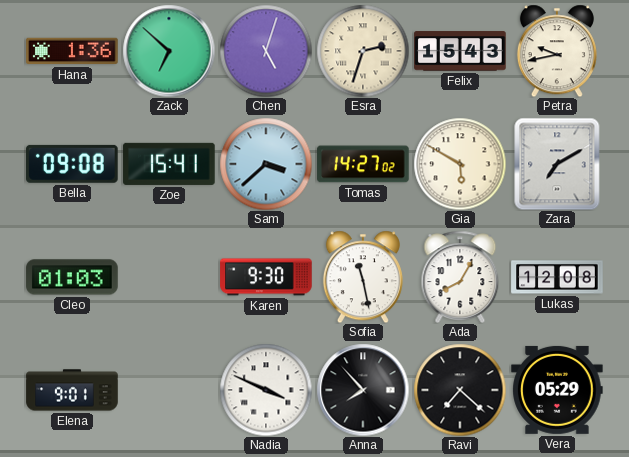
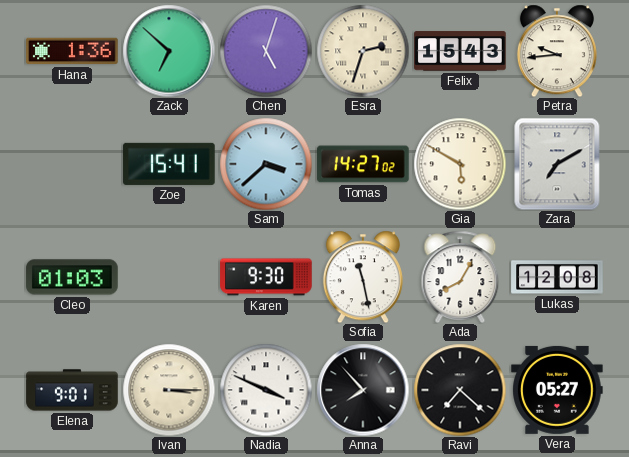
Petra: 9:43 -> 9:44
Bella: 09:08 -> none
Ivan: none -> 3:15
Vera: 05:29 -> 05:27
